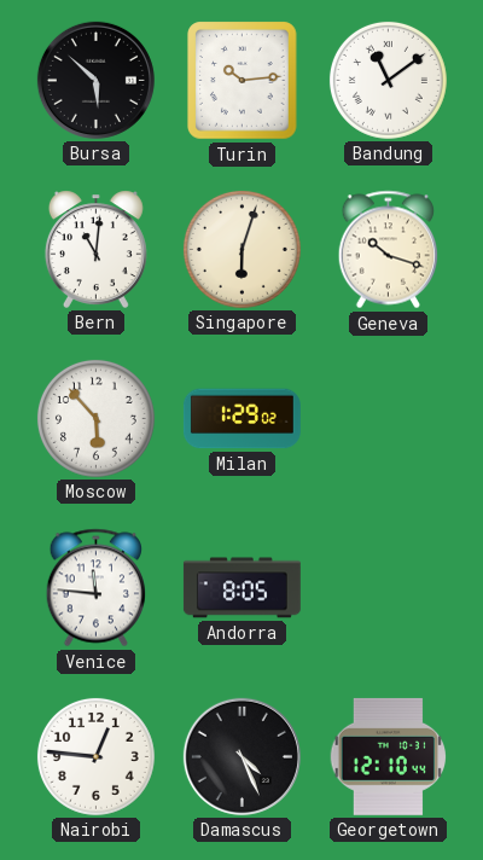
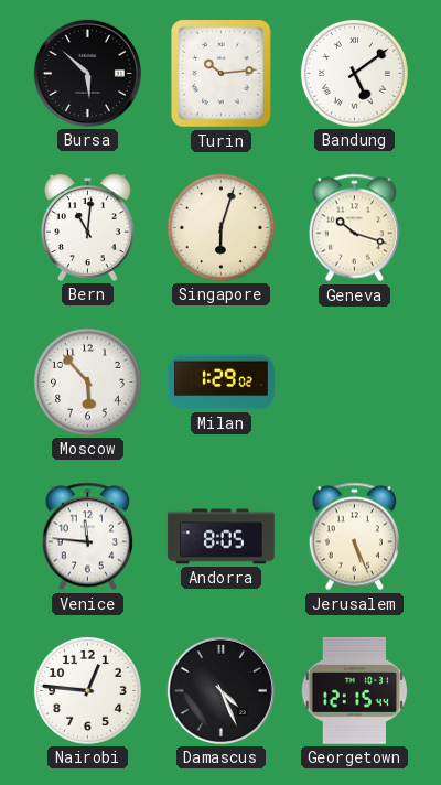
Bandung: 11:09 -> 5:09
Jerusalem: none -> 5:26
Georgetown: 12:10 -> 12:15
